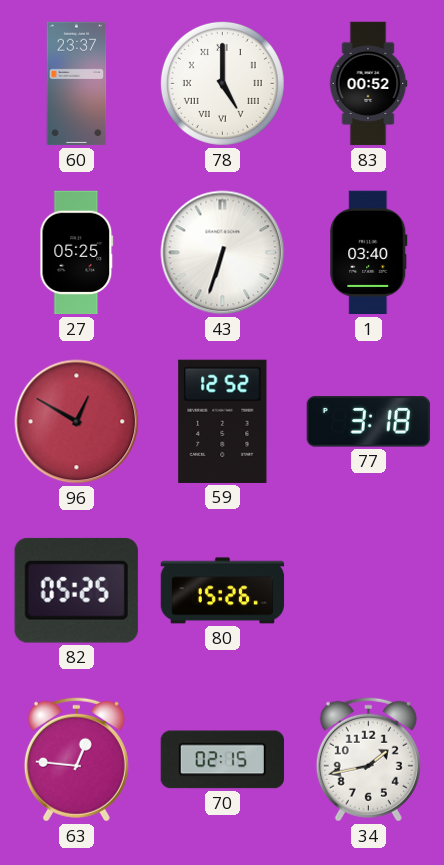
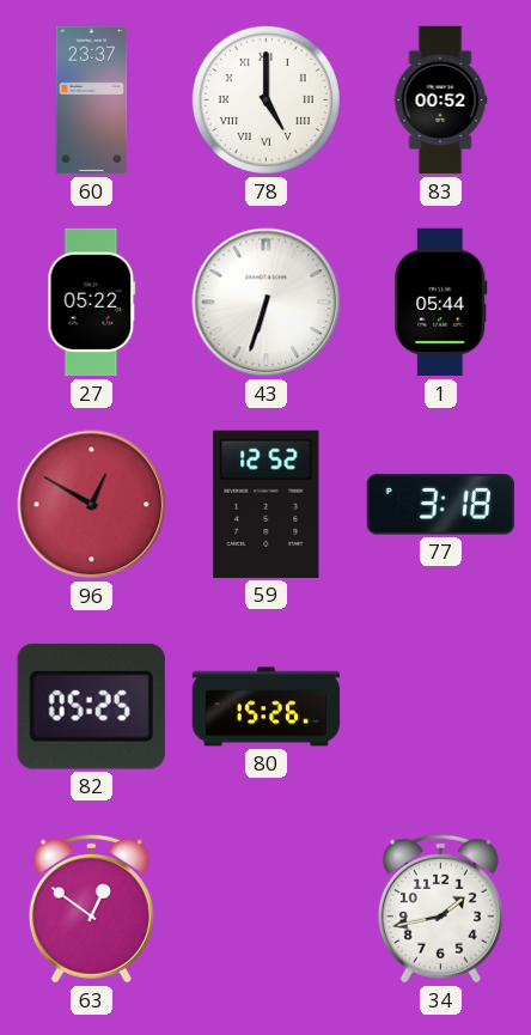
27: 05:25 -> 05:22
1: 03:40 -> 05:44
63: 12:46 -> 12:51
70: 02:15 -> none
